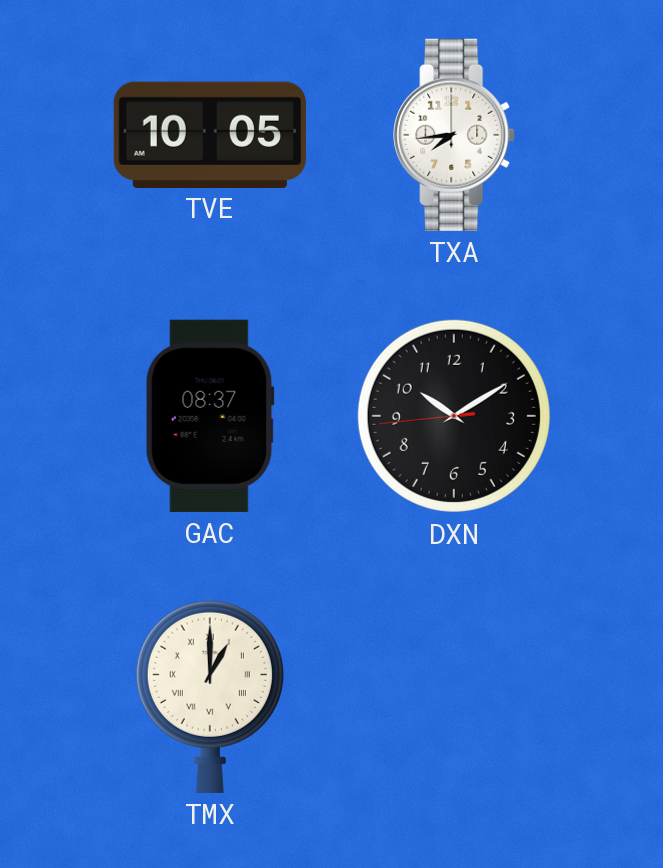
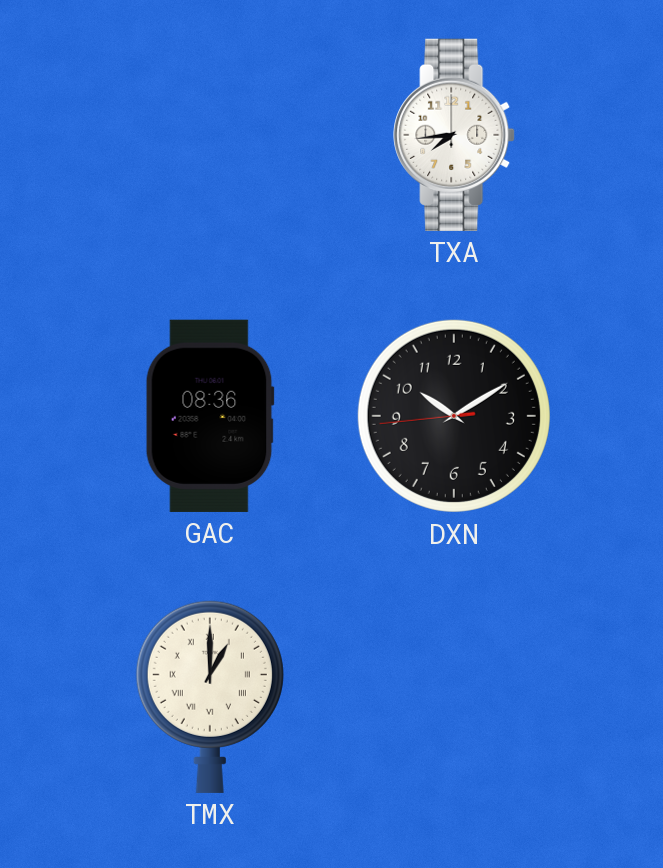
TVE: 10:05 -> none
GAC: 08:37 -> 08:36
